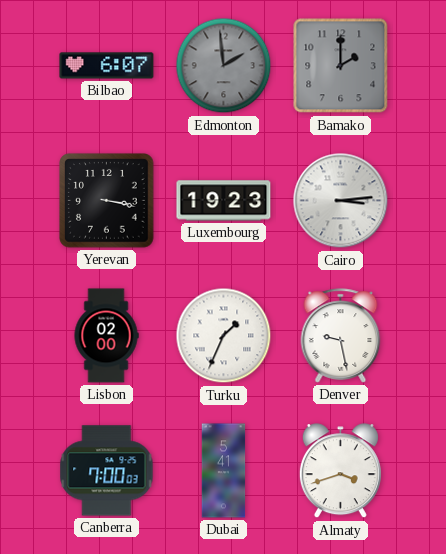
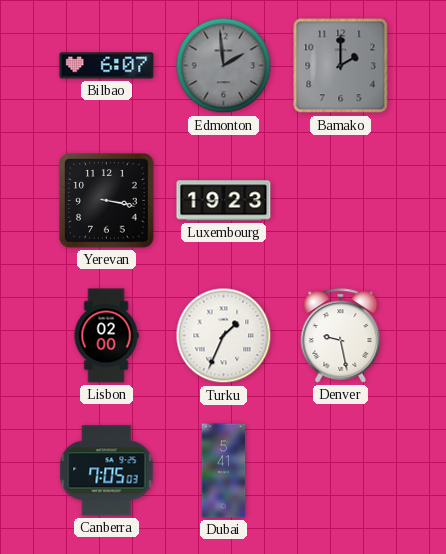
Cairo: 3:14 -> none
Canberra: 7:00 -> 7:05
Almaty: 3:42 -> none
